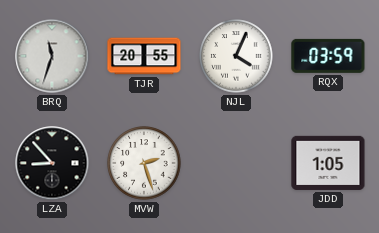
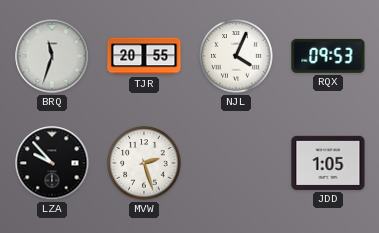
RQX: 03:59 -> 09:53
LZA: 8:53 -> 9:53
